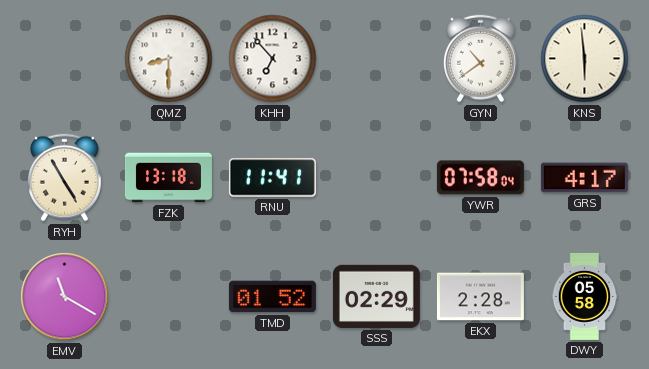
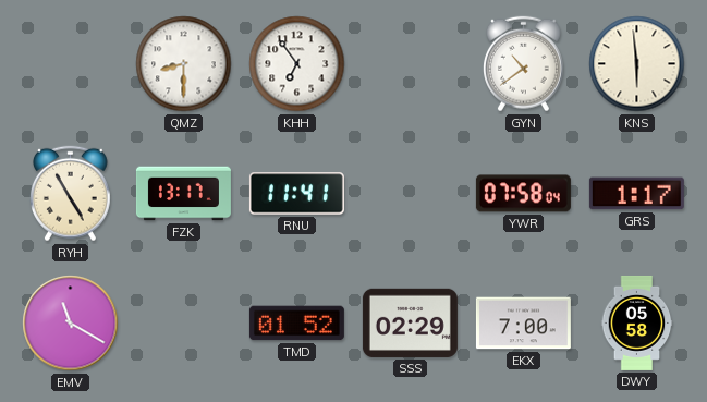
KHH: 6:53 -> 6:54
FZK: 13:18 -> 13:17
GRS: 4:17 -> 1:17
EKX: 2:28 -> 7:00
